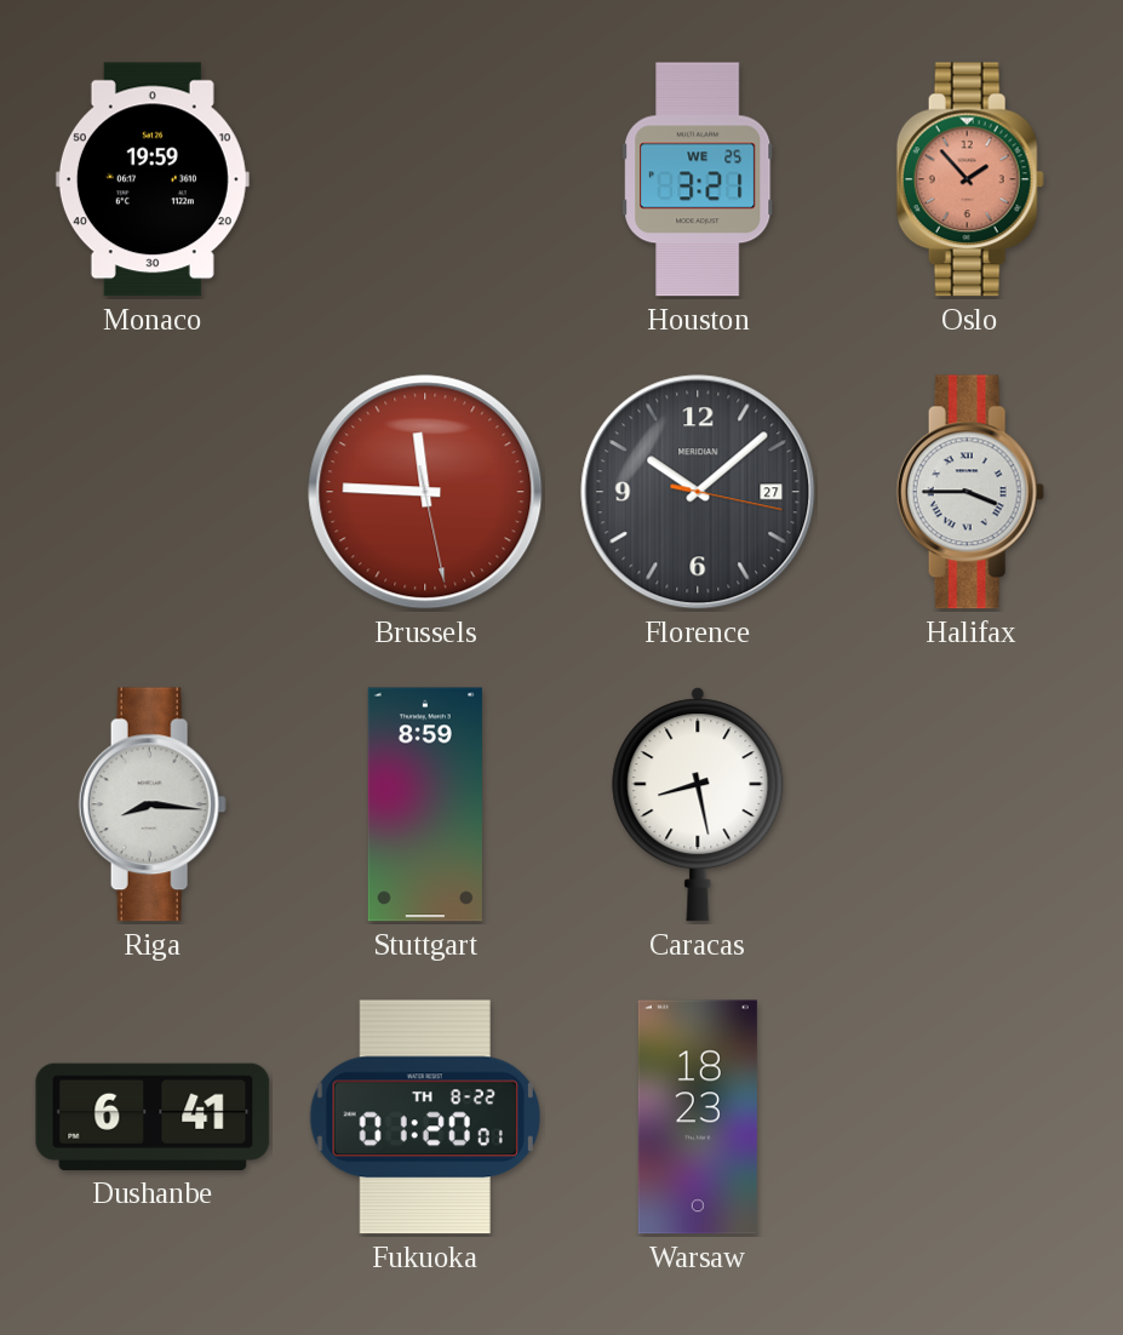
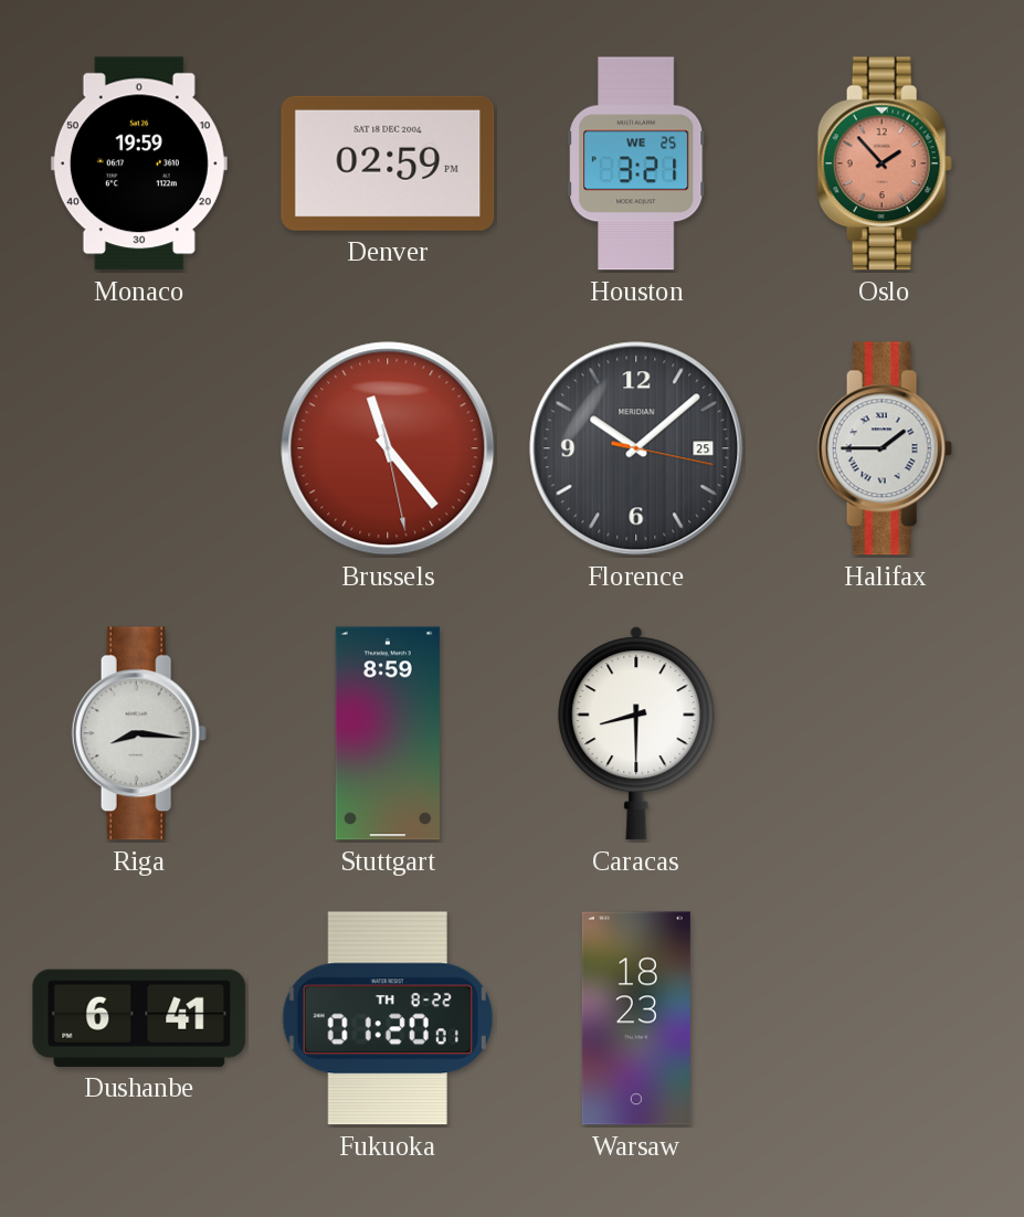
Denver: none -> 02:59
Brussels: 11:45 -> 11:23
Florence date: 27 -> 25
Halifax: 3:45 -> 1:45
Caracas: 8:28 -> 8:30
